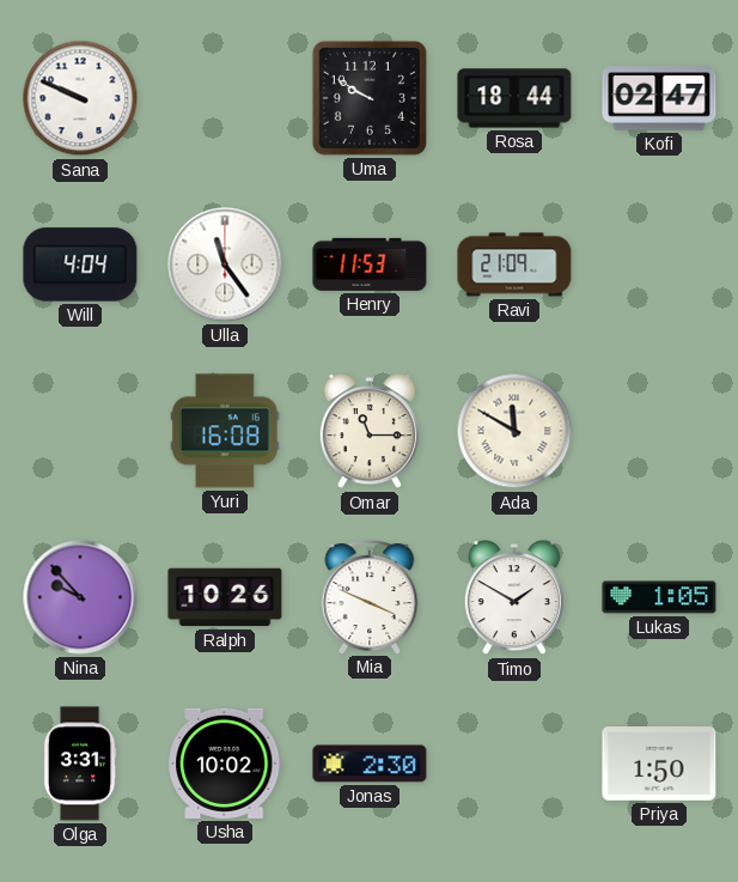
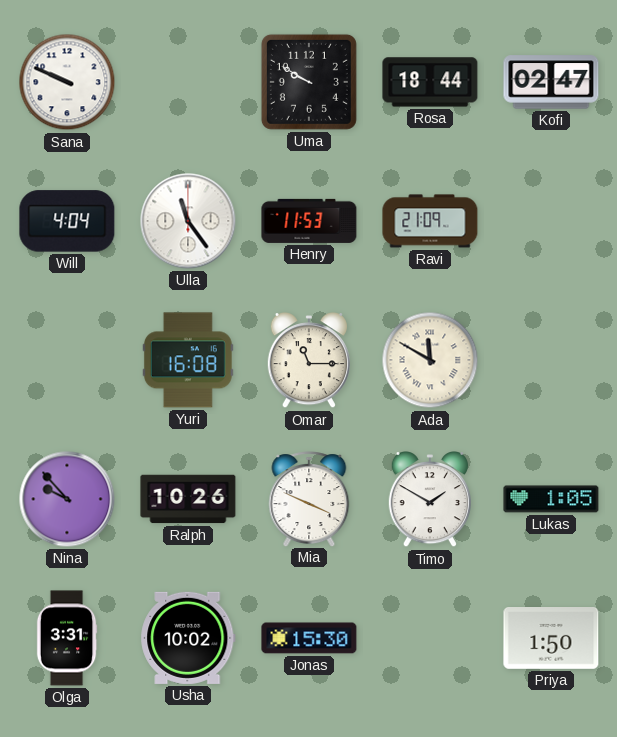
Jonas: 2:30 -> 15:30
